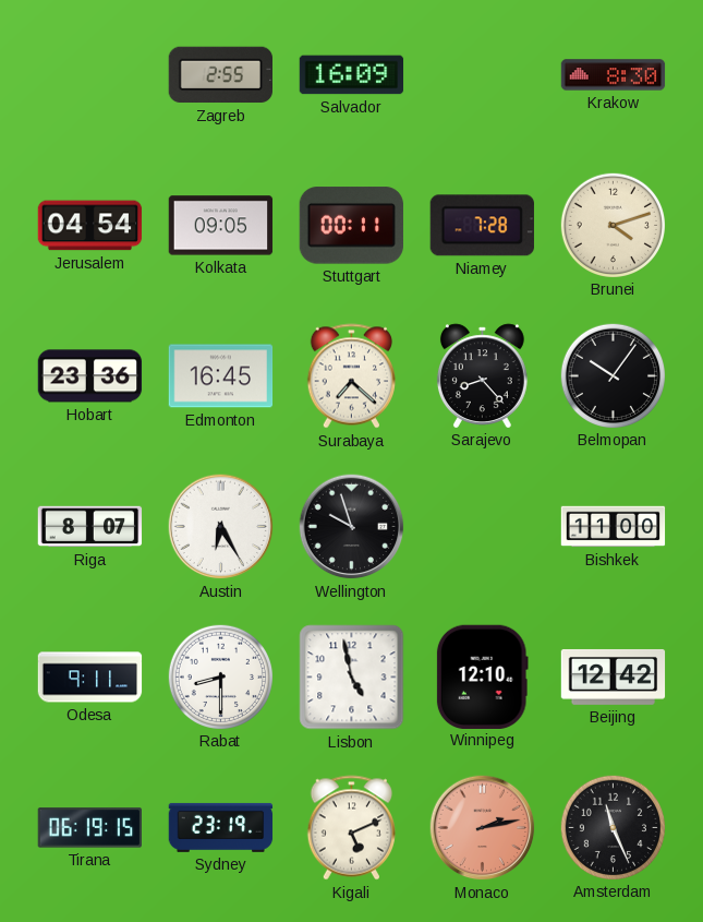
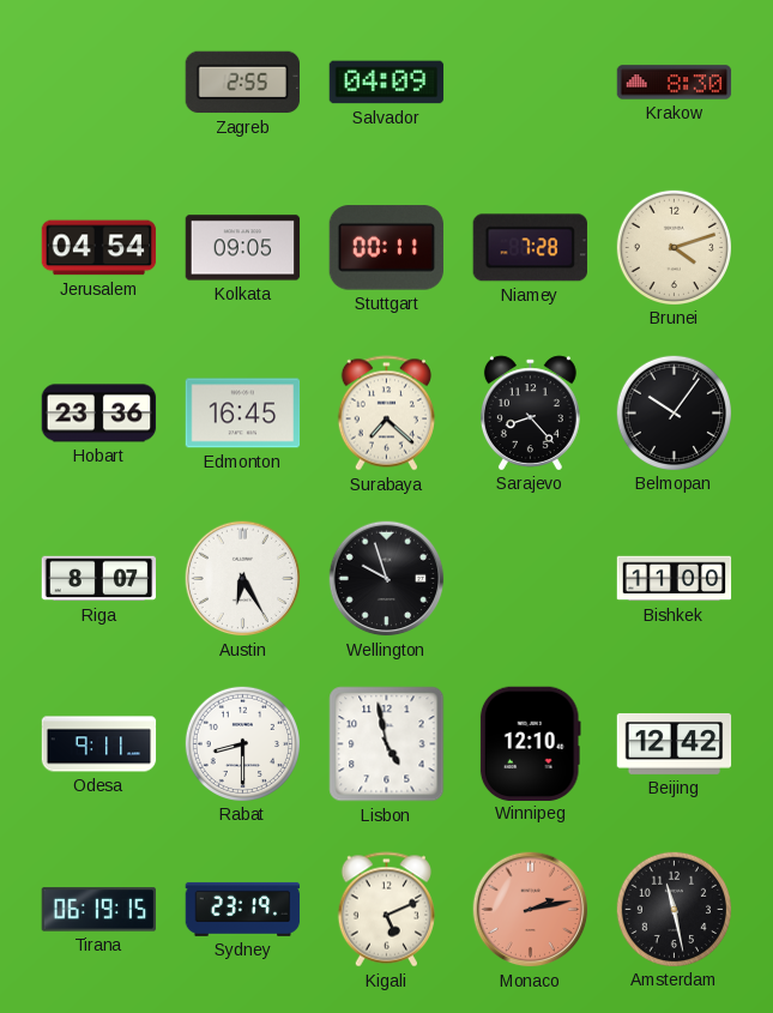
Salvador: 16:09 -> 04:09
Amsterdam: 11:26 -> 11:28
